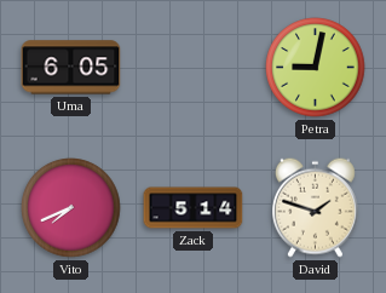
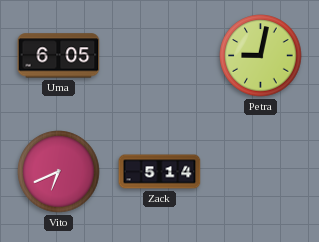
Vito: 7:41 -> 6:41
David: 1:48 -> none
